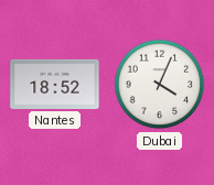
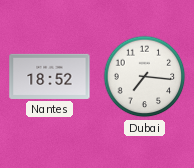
Dubai: 4:04 -> 7:16
